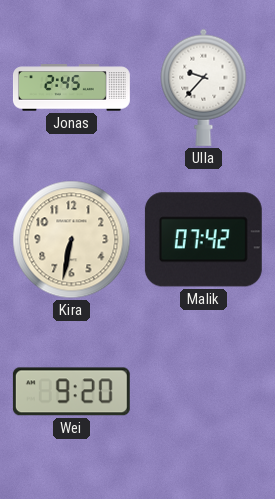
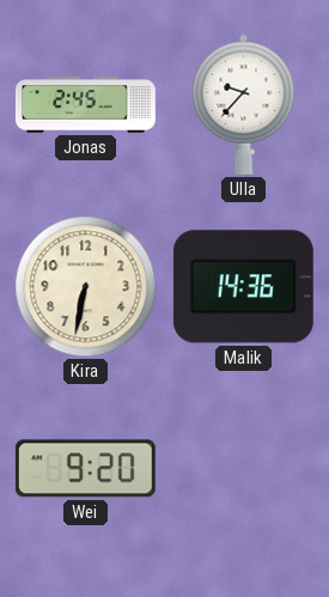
Malik: 07:42 -> 14:36
